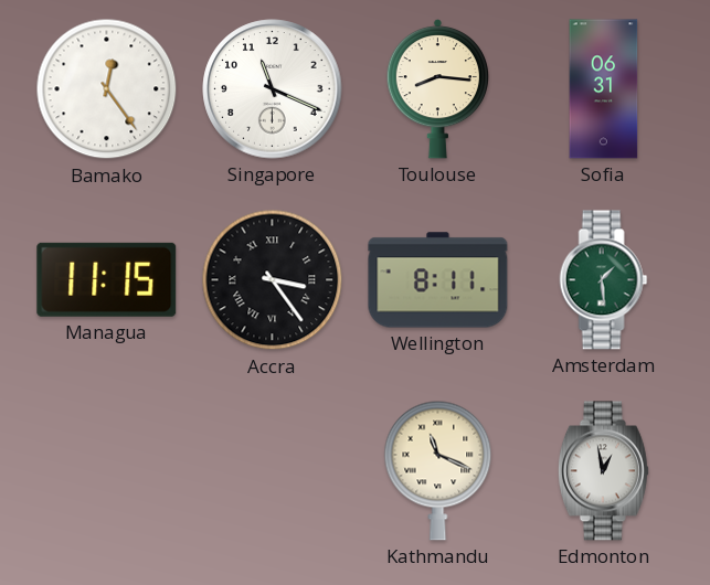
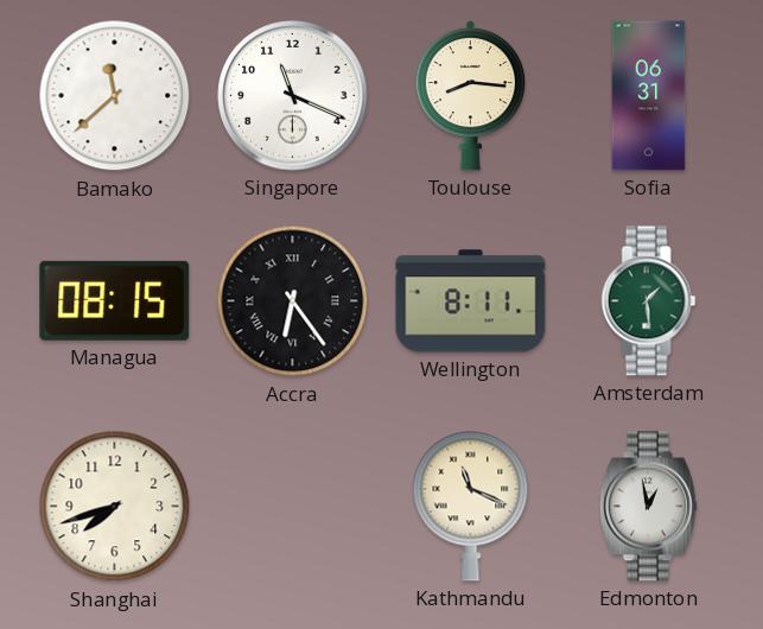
Bamako: 12:24 -> 11:38
Managua: 11:15 -> 08:15
Accra: 3:24 -> 6:24
Shanghai: none -> 7:42
